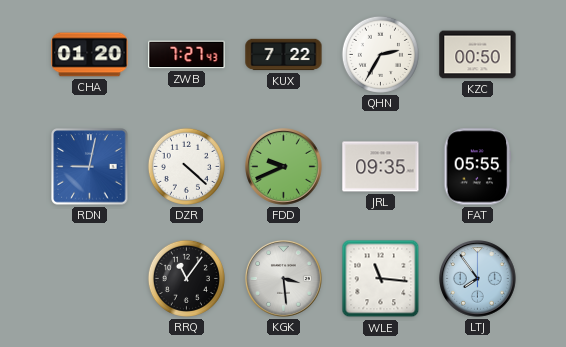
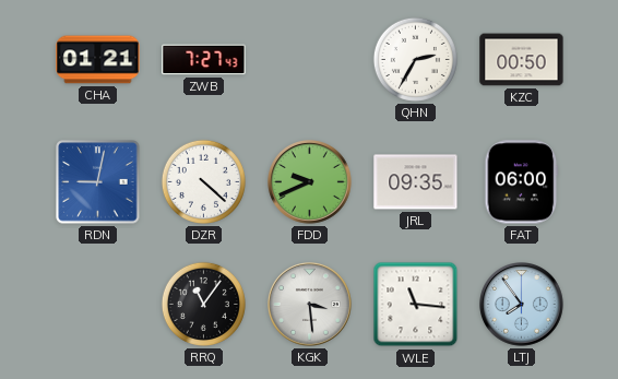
CHA: 01:20 -> 01:21
KUX: 7:22 -> none
FAT: 05:55 -> 06:00
